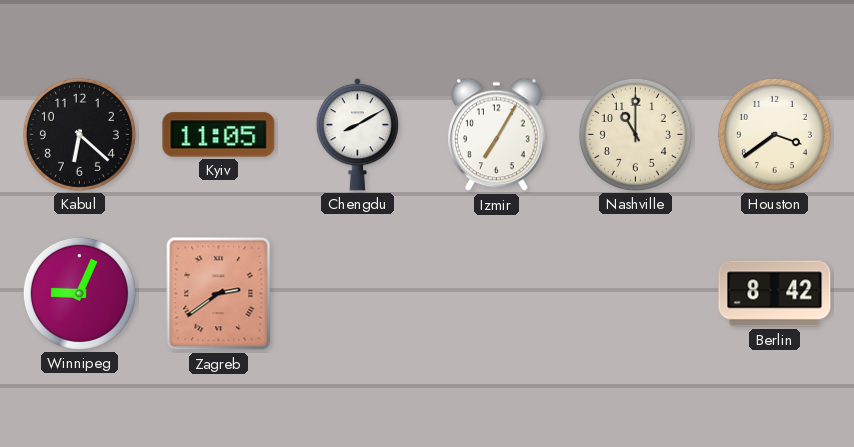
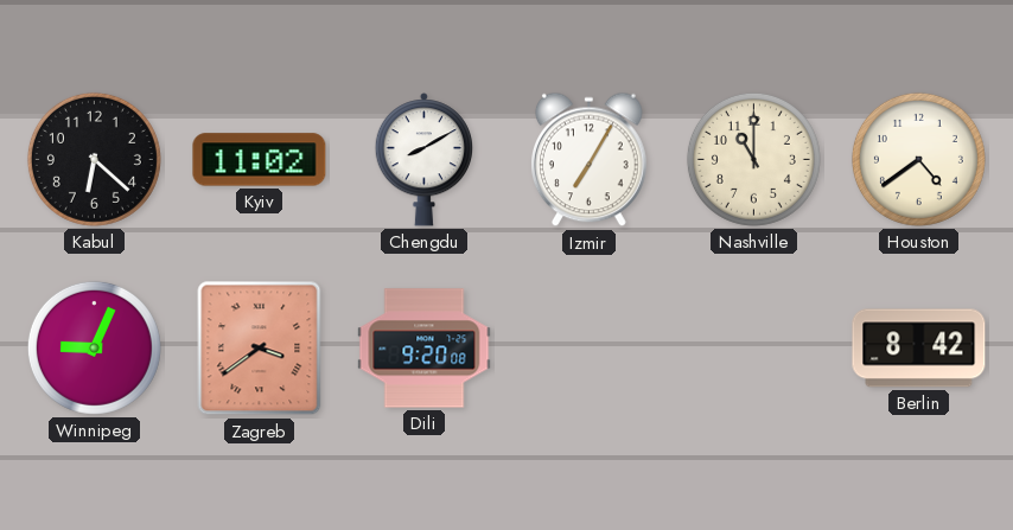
Kyiv: 11:05 -> 11:02
Houston: 3:39 -> 4:39
Zagreb: 2:39 -> 3:39
Dili: none -> 9:20
